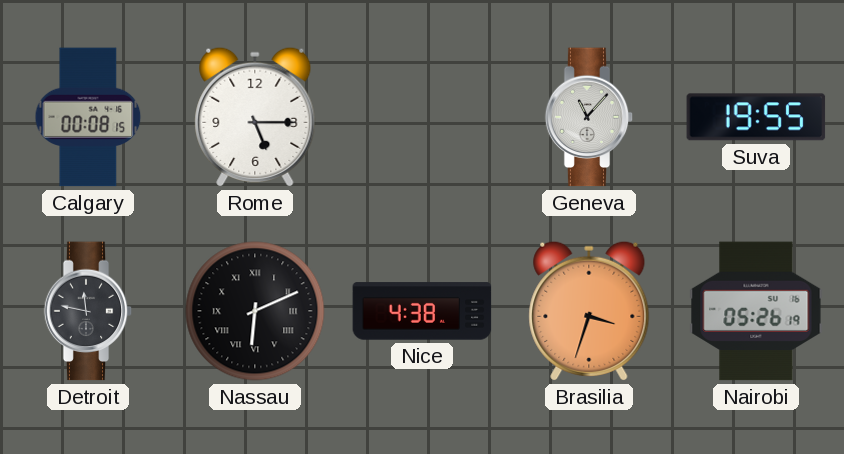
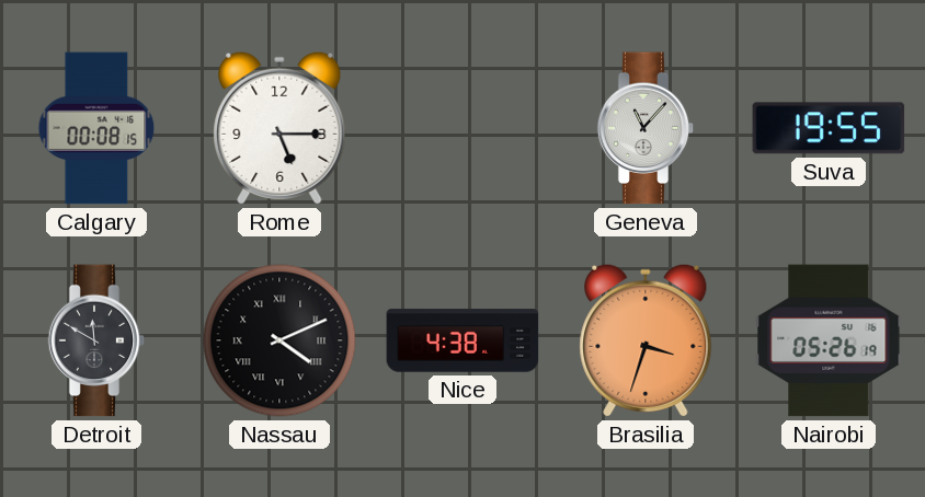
Detroit: 11:47 -> 11:50
Nassau: 6:11 -> 4:11
